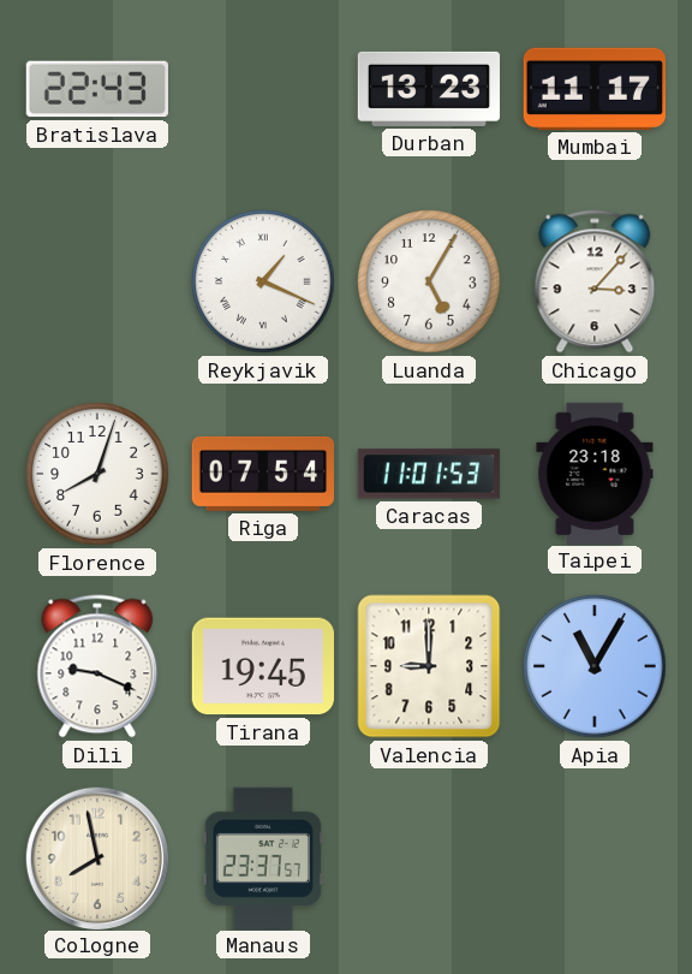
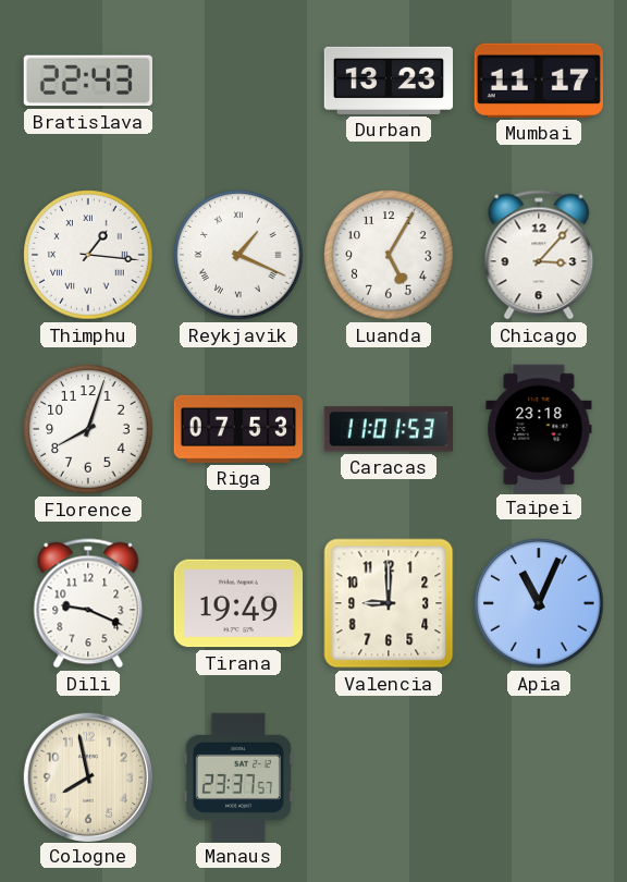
Thimphu: none -> 1:16
Riga: 07:54 -> 07:53
Tirana: 19:45 -> 19:49
Apia: 11:05 -> 11:04
